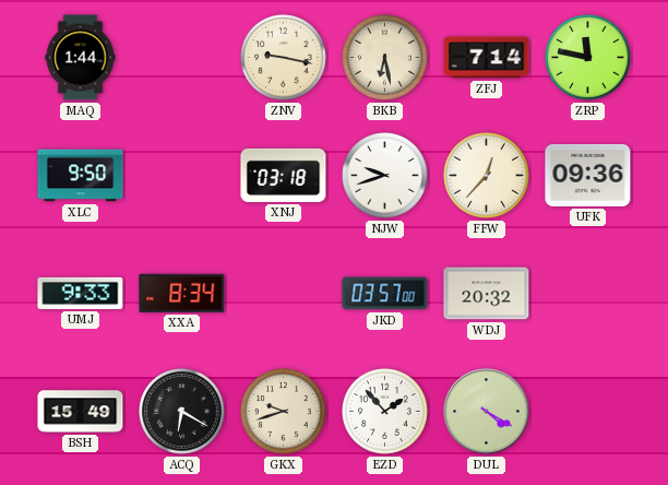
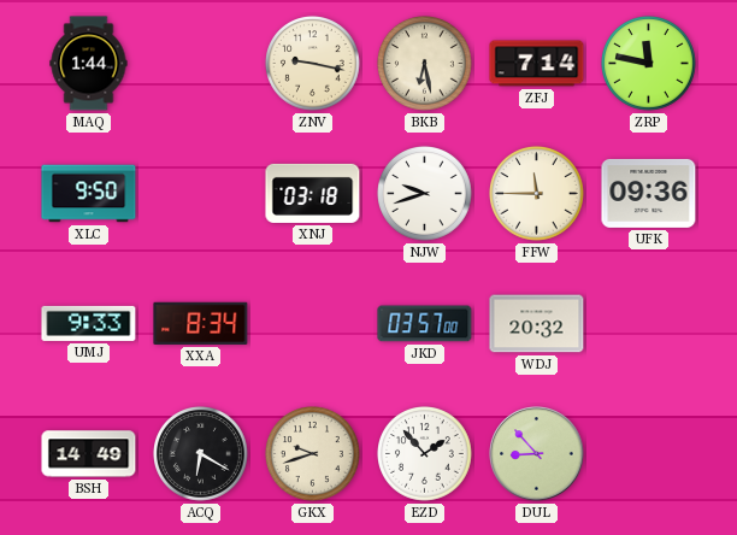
FFW: 12:37 -> 11:45
BSH: 15:49 -> 14:49
DUL: 4:20 -> 8:53
